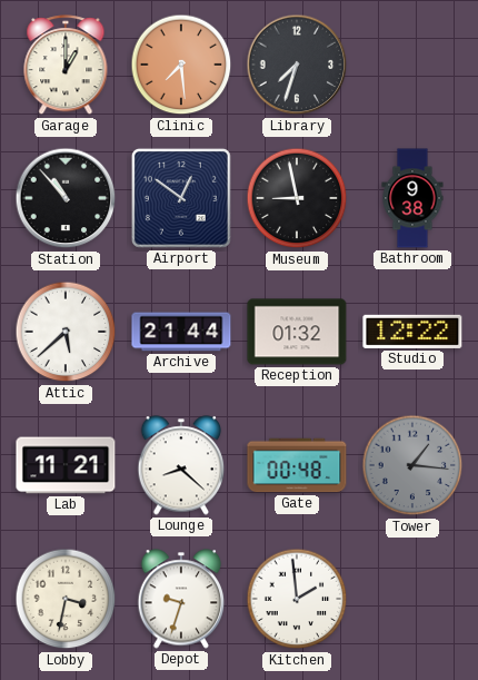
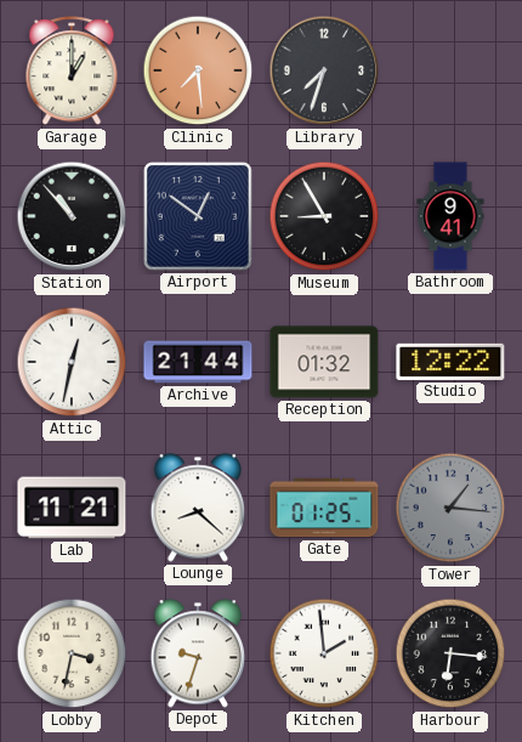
Museum: 8:58 -> 8:55
Bathroom: 9:38 -> 9:41
Attic: 5:38 -> 12:32
Gate: 00:48 -> 01:25
Harbour: none -> 6:16
